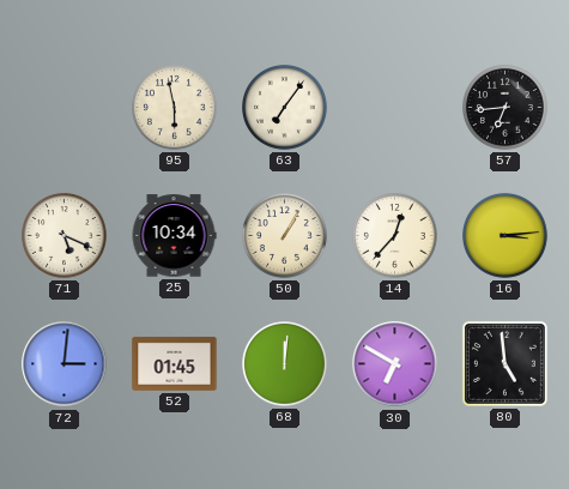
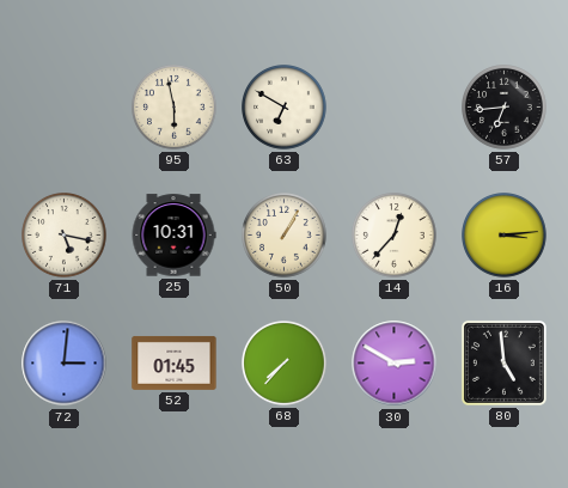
63: 7:06 -> 6:50
71: 5:19 -> 5:17
25: 10:34 -> 10:31
68: 12:01 -> 7:37
30: 6:50 -> 2:50
